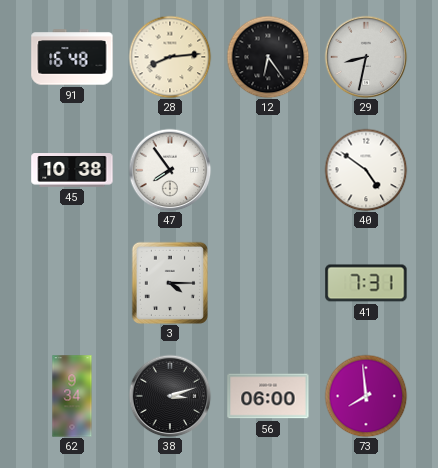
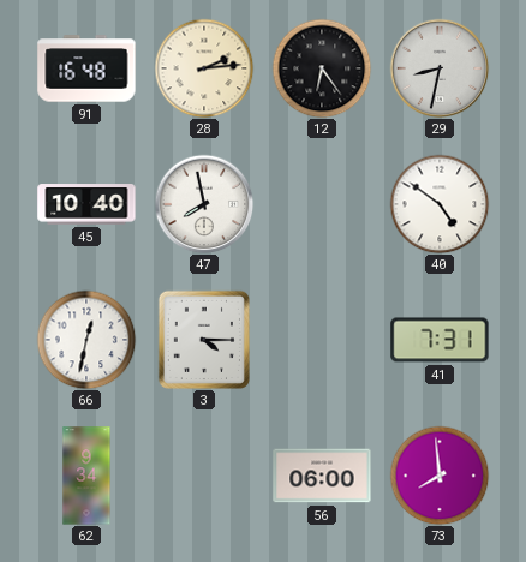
28: 8:14 -> 2:14
45: 10:38 -> 10:40
47: 7:54 -> 7:58
66: none -> 12:32
38: 3:12 -> none
